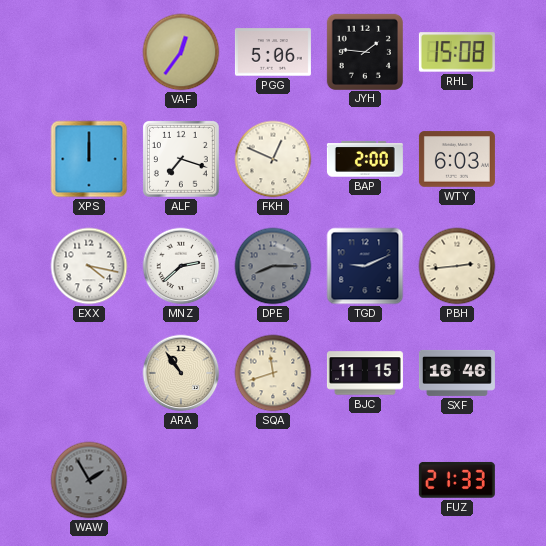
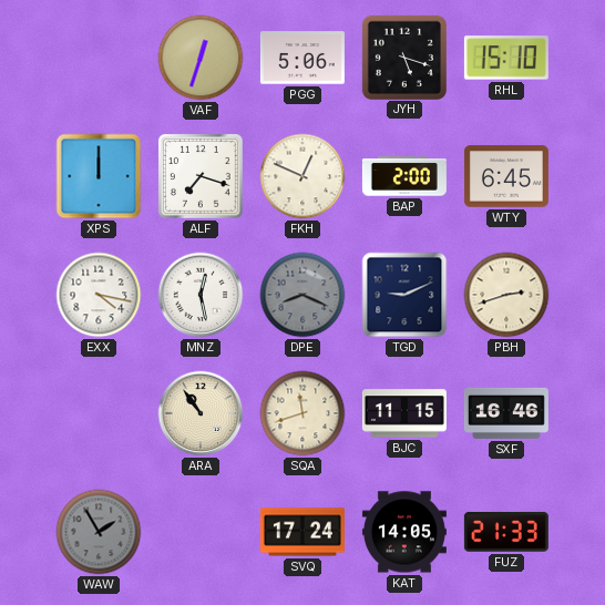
VAF: 12:36 -> 12:33
JYH: 1:46 -> 5:18
RHL: 15:08 -> 15:10
WTY: 6:03 -> 6:45
MNZ: 2:38 -> 12:28
DPE: 8:15 -> 8:19
PBH: 2:44 -> 2:42
SVQ: none -> 17:24
KAT: none -> 14:05
